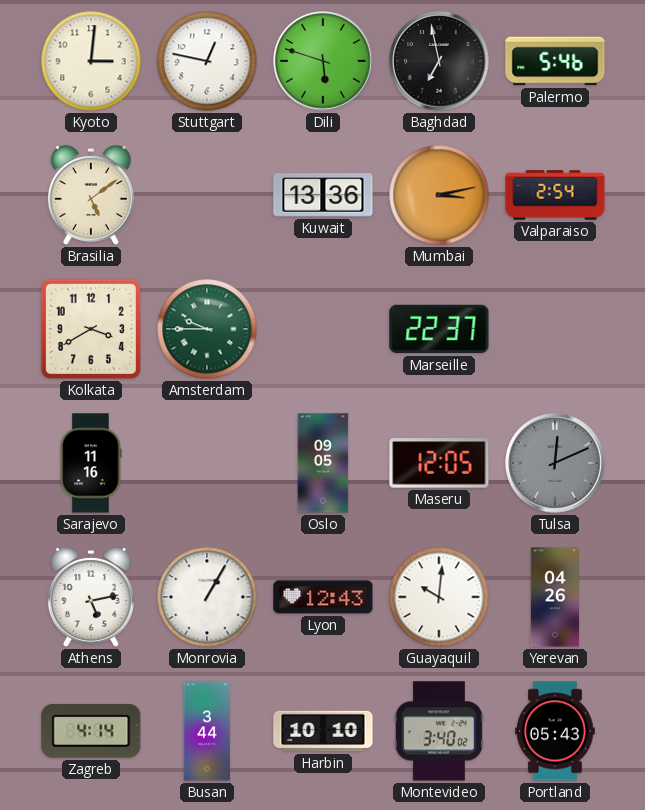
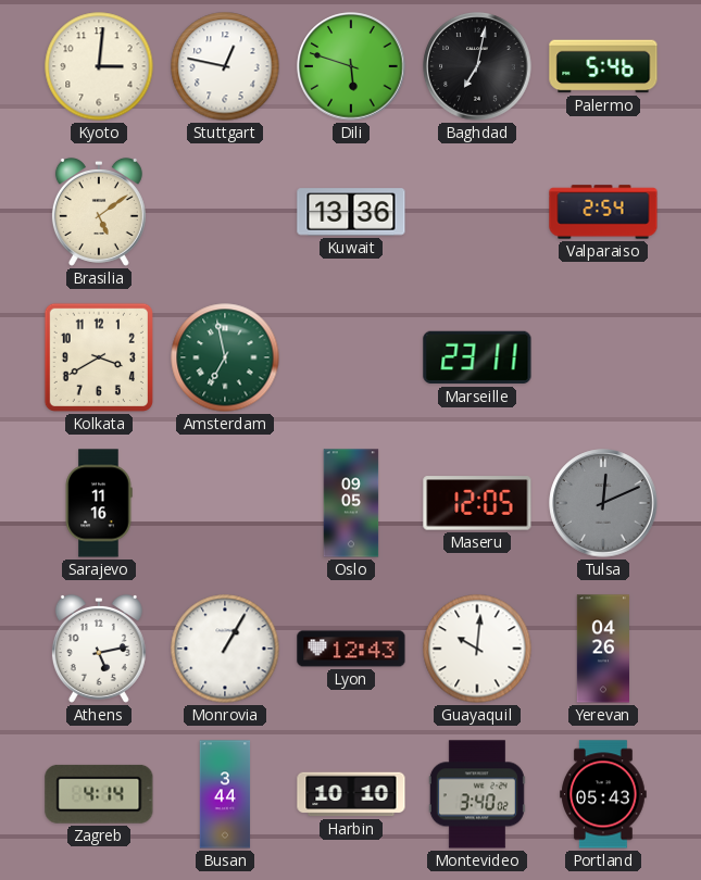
Baghdad: 6:58 -> 7:02
Mumbai: 3:13 -> none
Amsterdam: 9:45 -> 6:58
Marseille: 22:37 -> 23:11
